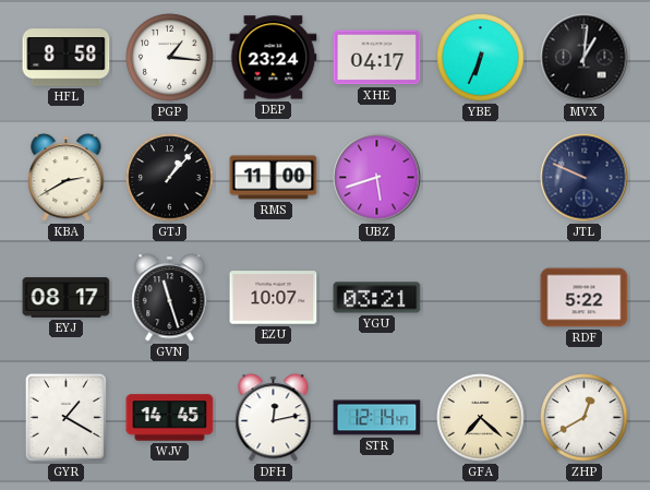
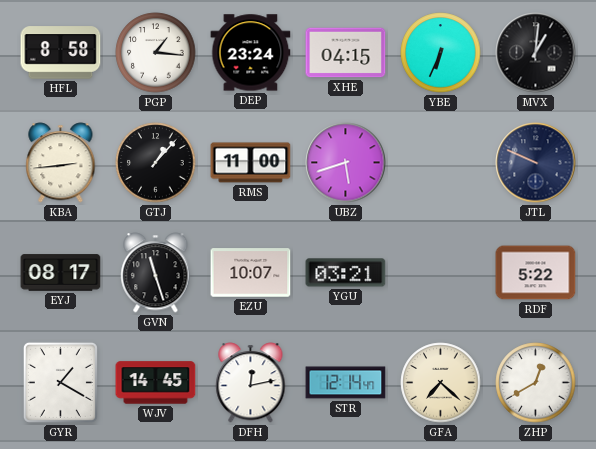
XHE: 04:17 -> 04:15
KBA: 2:40 -> 2:44
